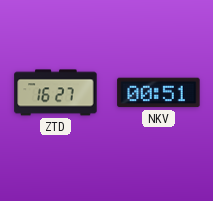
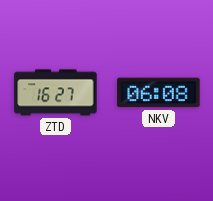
NKV: 00:51 -> 06:08
